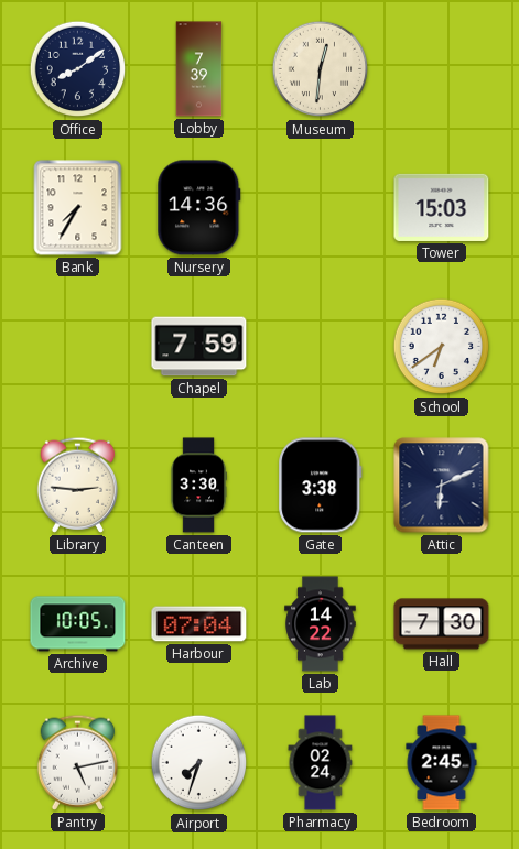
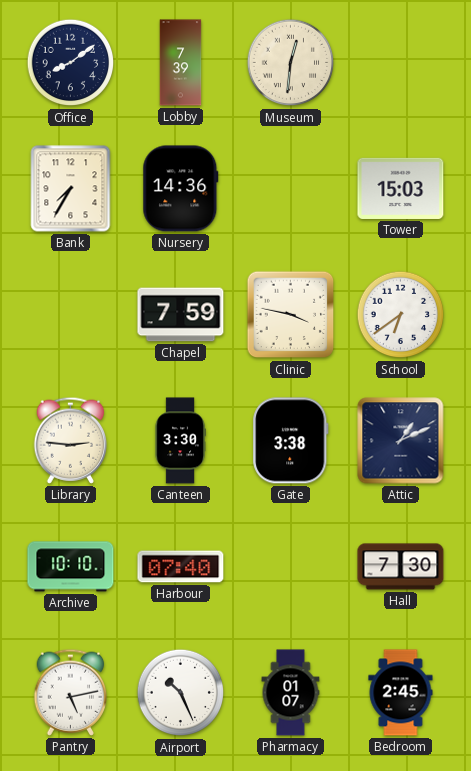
Clinic: none -> 3:47
Attic: 6:11 -> 1:11
Archive: 10:05 -> 10:10
Harbour: 07:04 -> 07:40
Lab: 14:22 -> none
Airport: 7:33 -> 10:26
Pharmacy: 02:24 -> 01:07
